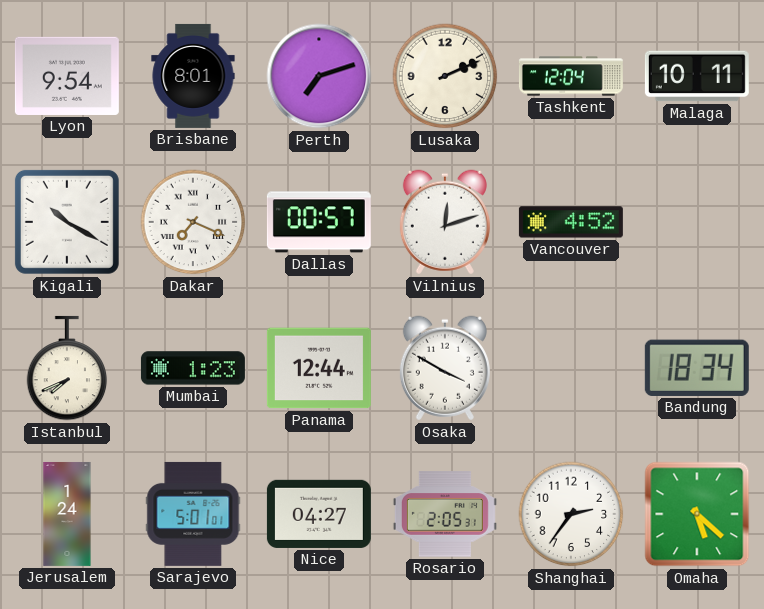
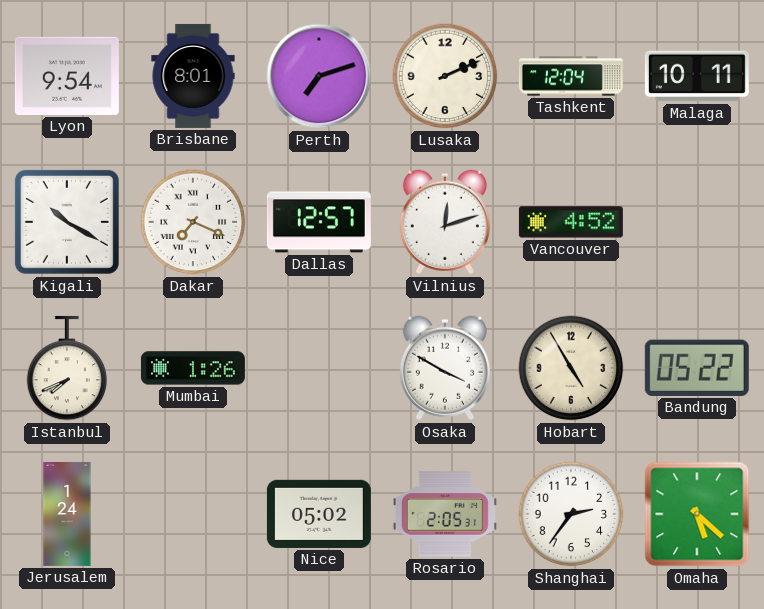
Dallas: 00:57 -> 12:57
Mumbai: 1:23 -> 1:26
Panama: 12:44 -> none
Hobart: none -> 4:55
Bandung: 18:34 -> 05:22
Sarajevo: 5:01 -> none
Nice: 04:27 -> 05:02
